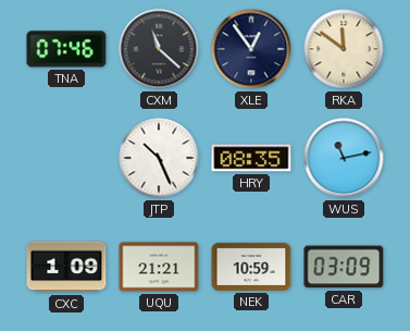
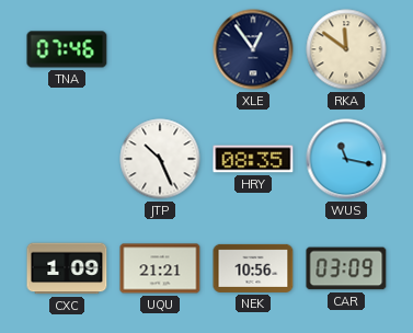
CXM: 11:22 -> none
WUS: 11:13 -> 11:17
NEK: 10:59 -> 10:56
